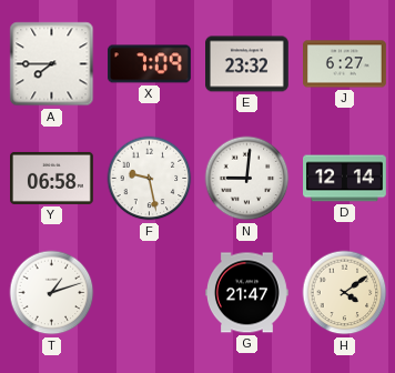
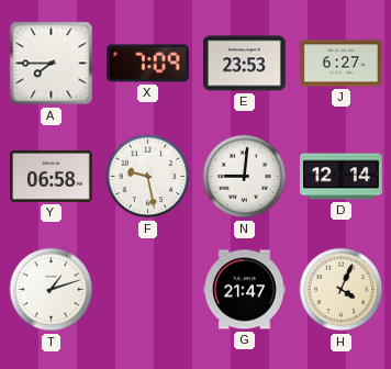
E: 23:32 -> 23:53
H: 4:09 -> 4:04
